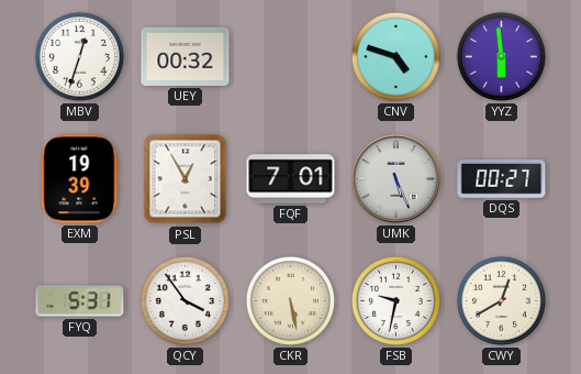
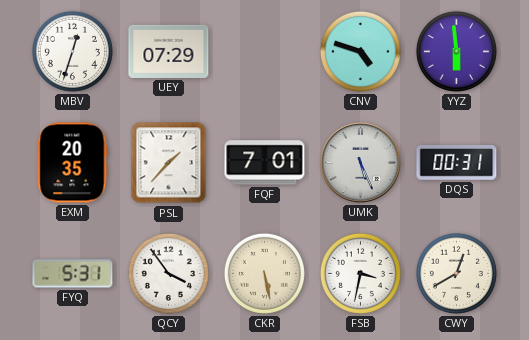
UEY: 00:32 -> 07:29
EXM: 19:39 -> 20:35
PSL: 12:55 -> 1:37
DQS: 00:27 -> 00:31
FSB: 9:32 -> 3:32
